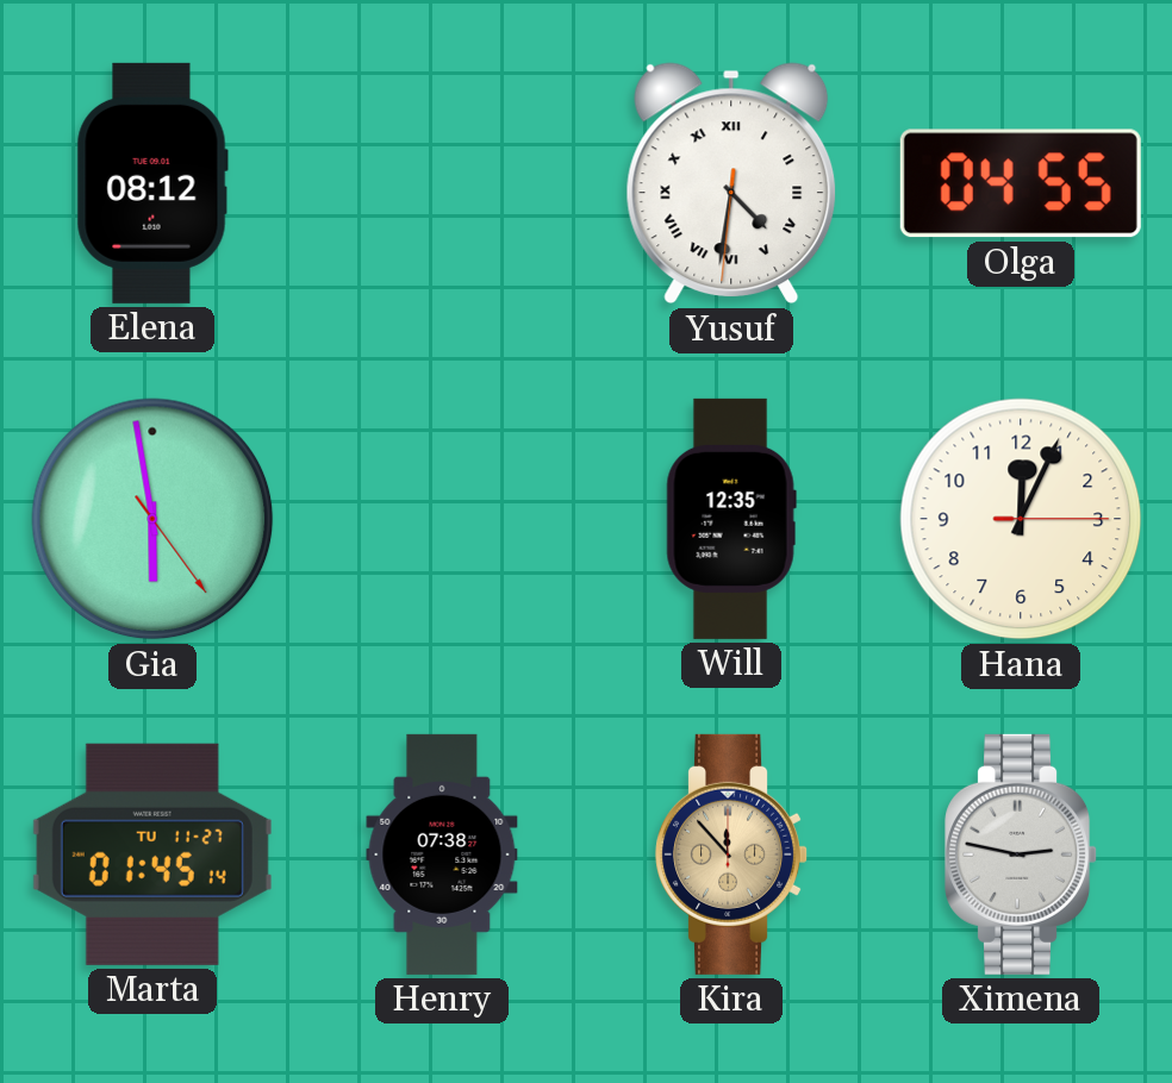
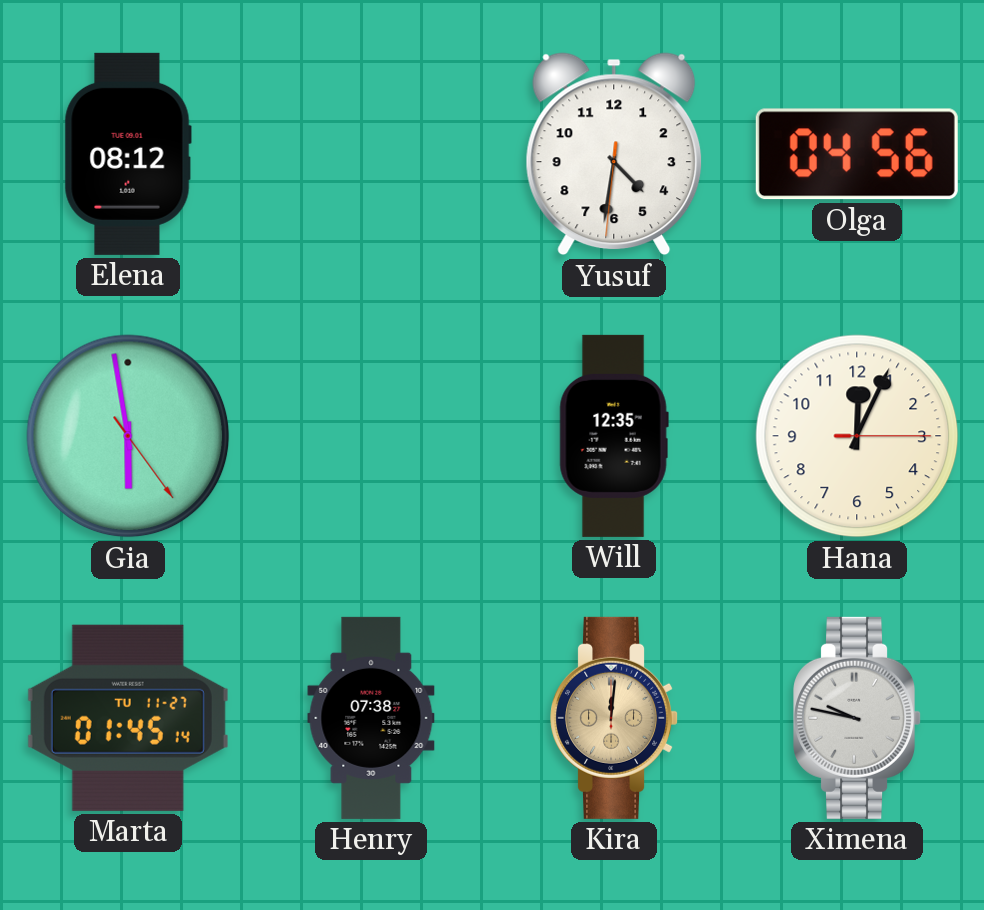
Yusuf numerals: Roman -> Arabic
Olga: 04:55 -> 04:56
Kira: 11:53 -> 12:01
Ximena: 2:47 -> 9:47
